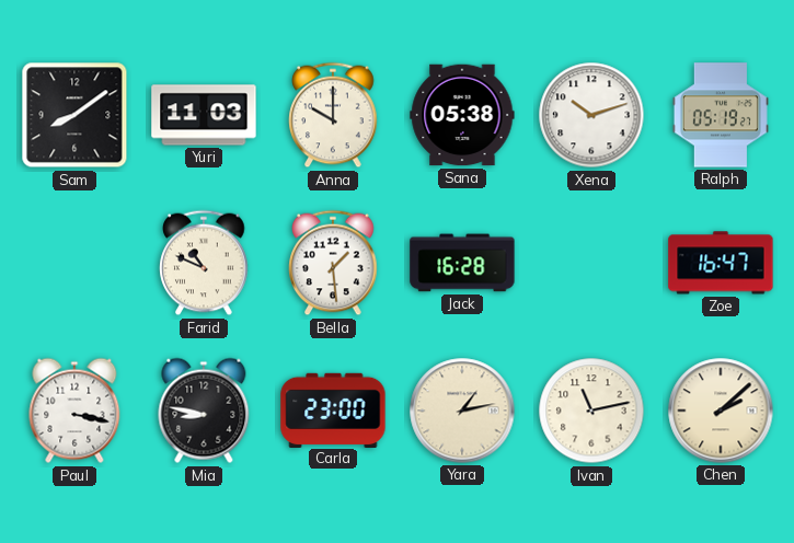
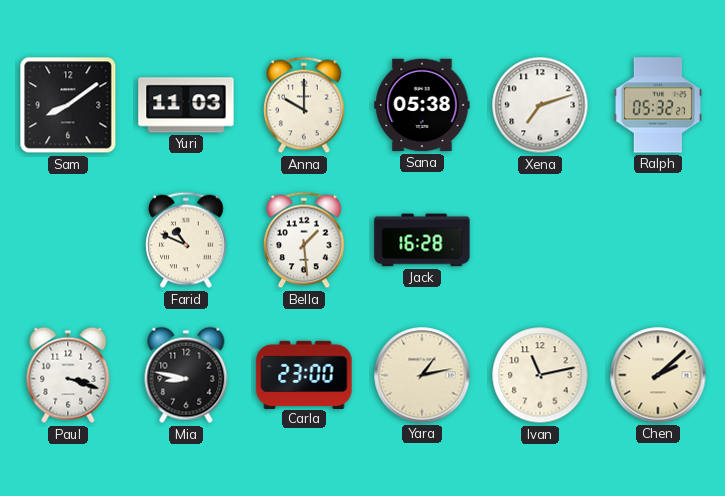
Xena: 10:12 -> 7:12
Ralph: 05:19 -> 05:32
Zoe: 16:47 -> none
Paul: 3:17 -> 3:18
